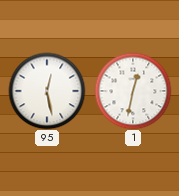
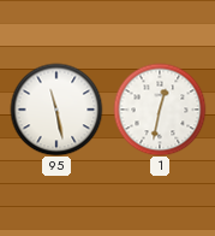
95: 12:28 -> 11:28
